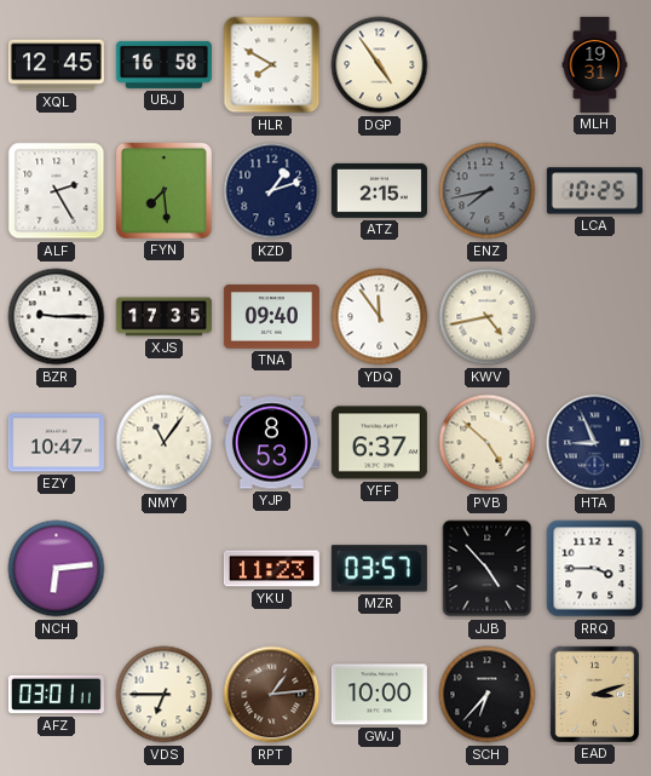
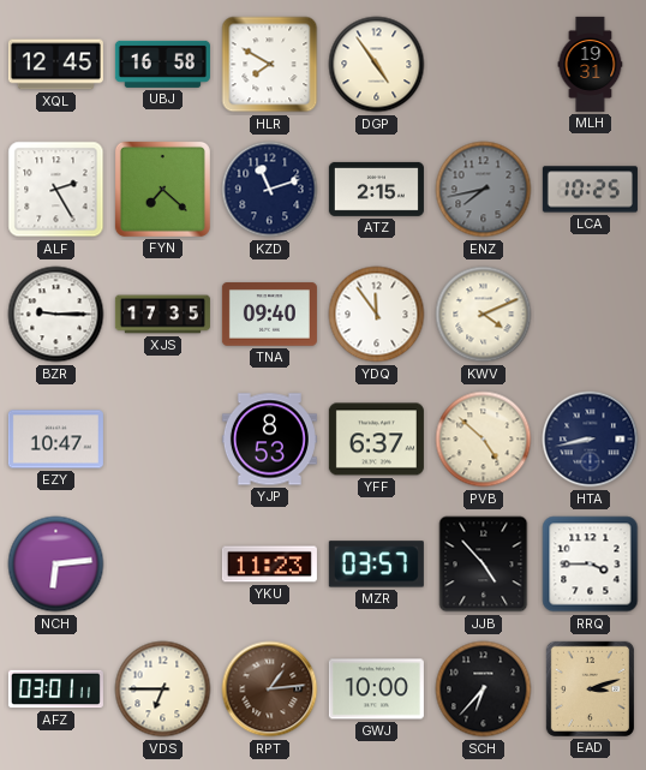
FYN: 7:29 -> 7:22
KZD: 1:12 -> 11:12
KWV: 4:43 -> 4:11
NMY: 11:06 -> none
HTA: 8:56 -> 8:43
